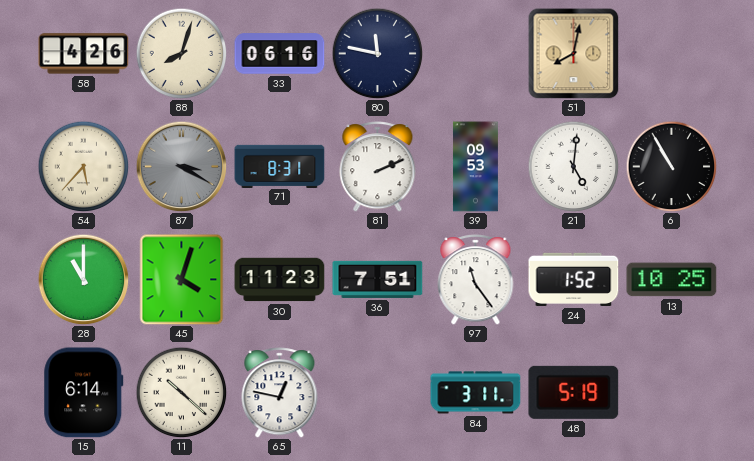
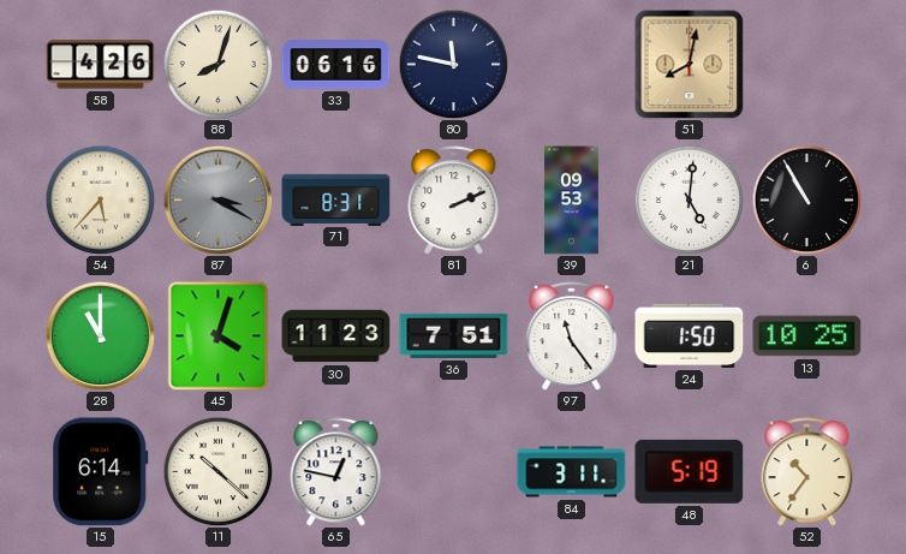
24: 1:52 -> 1:50
52: none -> 10:36
